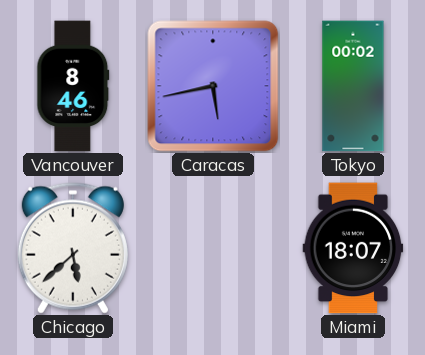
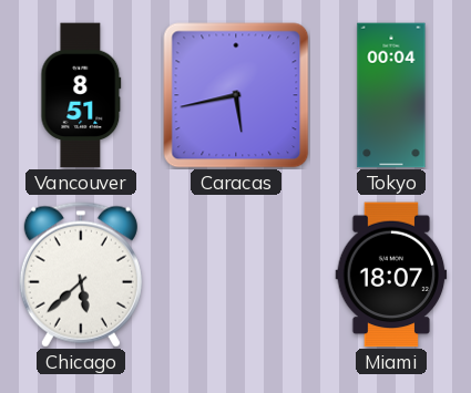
Vancouver: 8:46 -> 8:51
Tokyo: 00:02 -> 00:04
